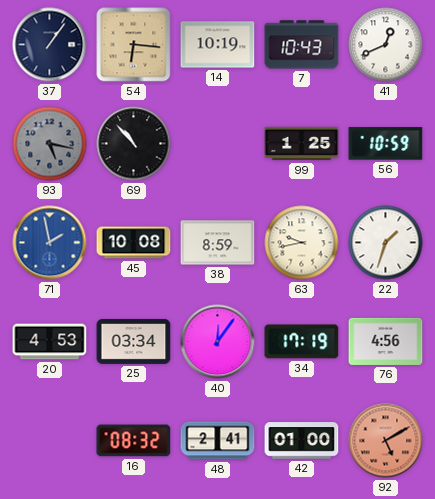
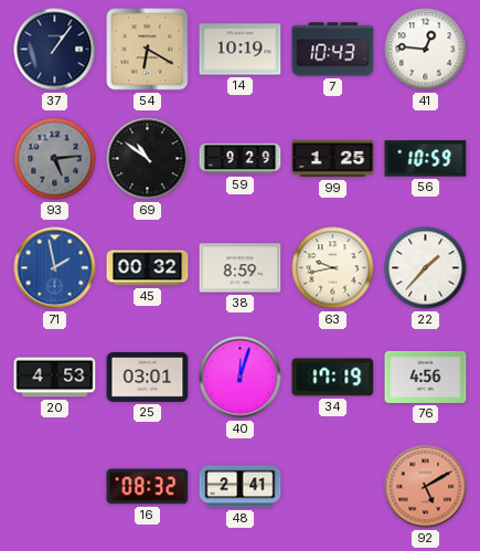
54: 6:16 -> 6:20
41: 12:41 -> 12:46
93: 5:17 -> 5:14
69: 10:53 -> 10:51
59: none -> 9:29
45: 10:08 -> 00:32
22: 1:33 -> 1:37
25: 03:34 -> 03:01
40: 12:06 -> 12:03
42: 01:00 -> none
